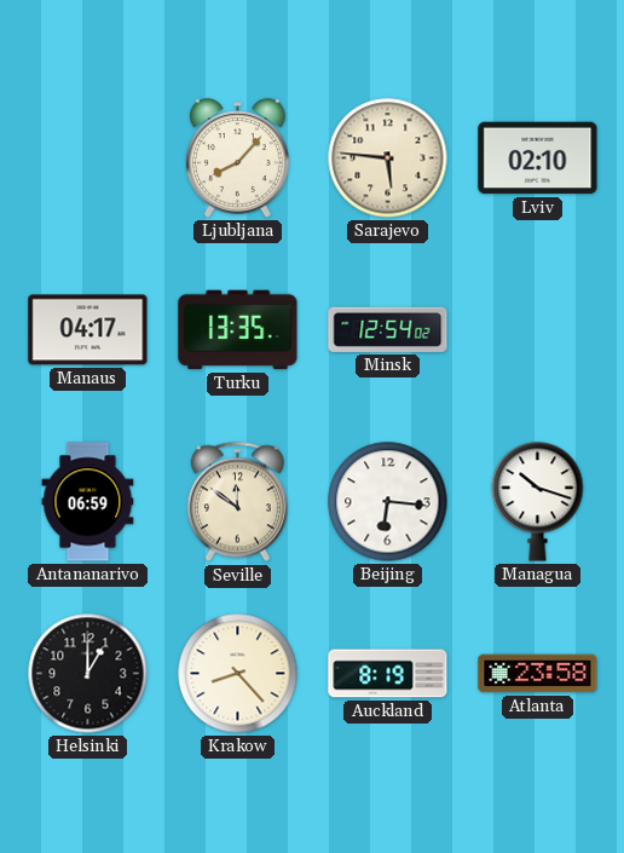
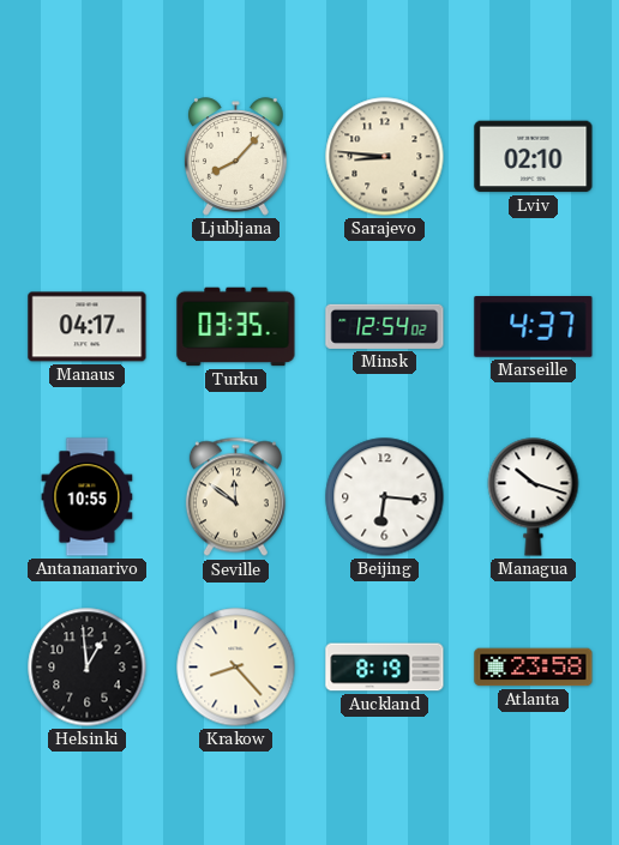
Sarajevo: 5:46 -> 8:46
Turku: 13:35 -> 03:35
Marseille: none -> 4:37
Antananarivo: 06:59 -> 10:55
Helsinki: 1:00 -> 12:59
